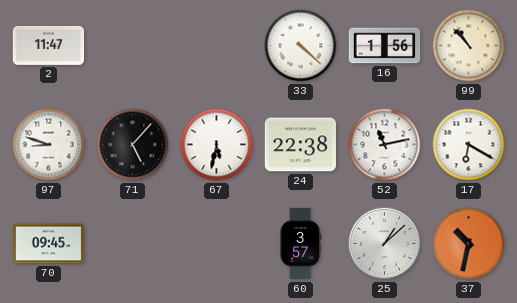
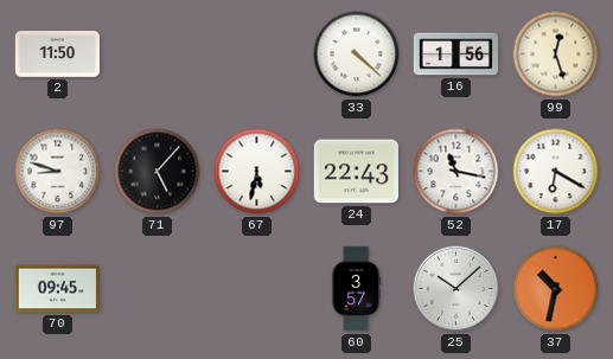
2: 11:47 -> 11:50
99: 10:53 -> 12:27
24: 22:38 -> 22:43
52: 11:13 -> 11:17
25: 1:08 -> 10:08
